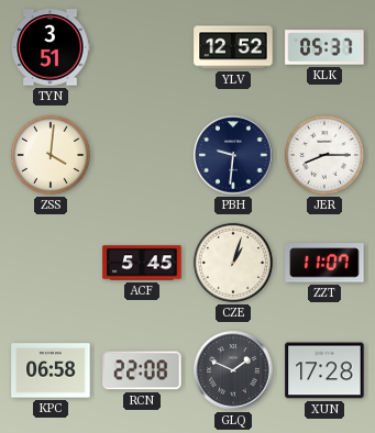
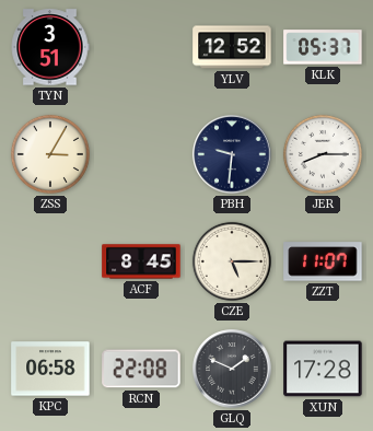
ZSS: 4:01 -> 3:05
ACF: 5:45 -> 8:45
CZE: 1:03 -> 5:15
